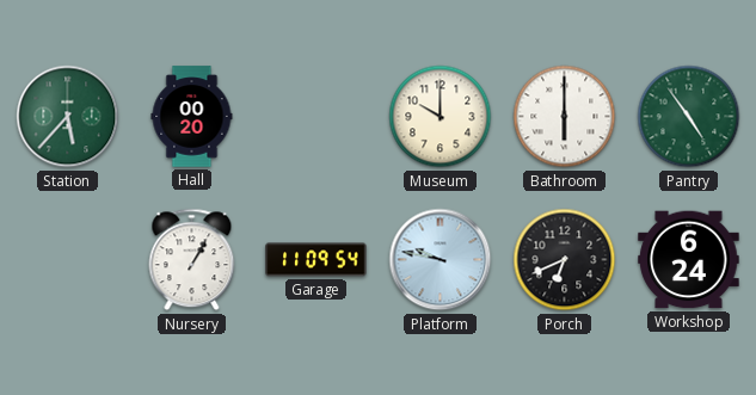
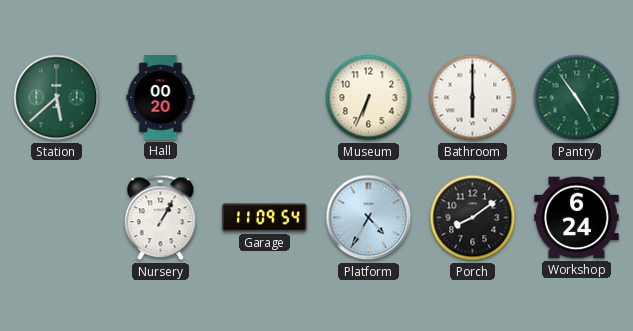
Station: 5:37 -> 5:38
Museum: 10:00 -> 6:34
Platform: 9:47 -> 4:35
Porch: 6:41 -> 8:09
